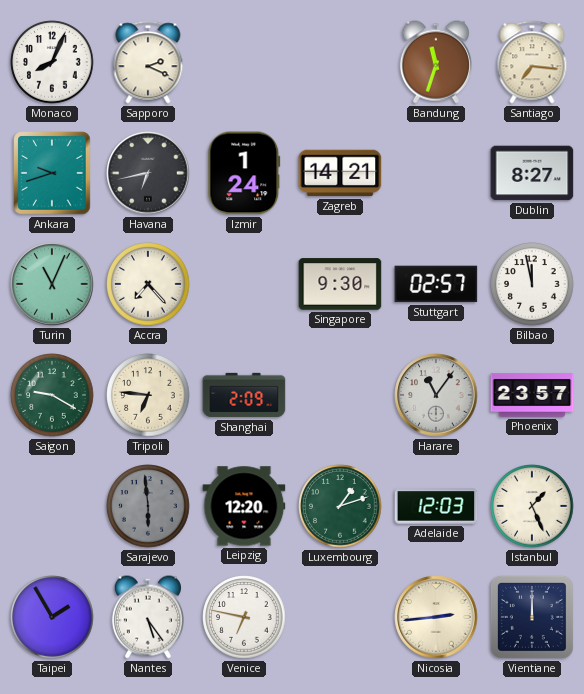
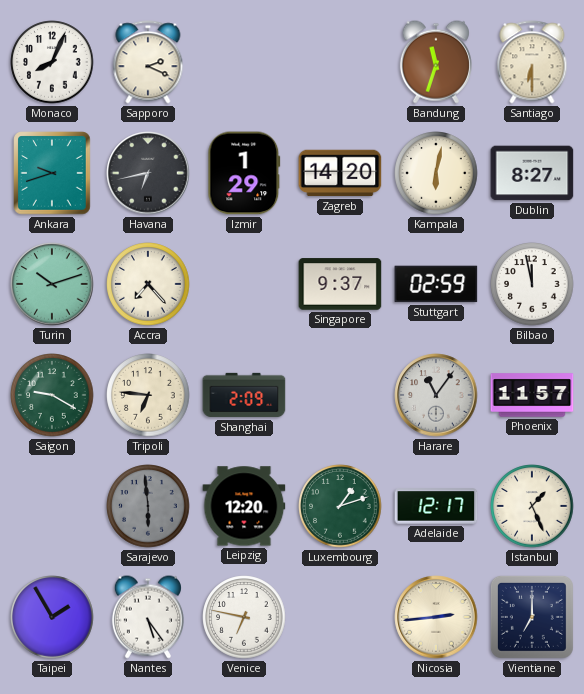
Santiago: 7:16 -> 6:30
Izmir: 1:24 -> 1:29
Zagreb: 14:21 -> 14:20
Kampala: none -> 6:02
Turin: 11:04 -> 10:12
Singapore: 9:30 -> 9:37
Stuttgart: 02:57 -> 02:59
Phoenix: 23:57 -> 11:57
Adelaide: 12:03 -> 12:17
Vientiane: 12:00 -> 7:00
